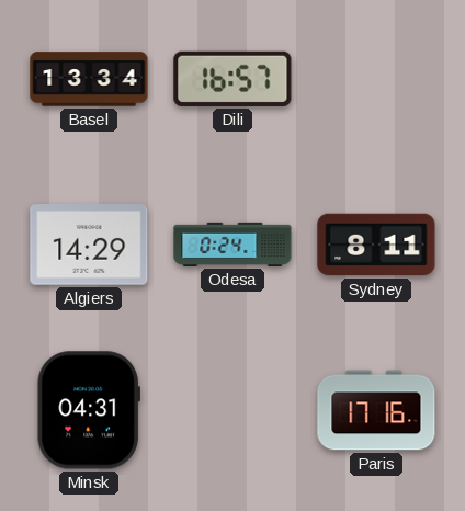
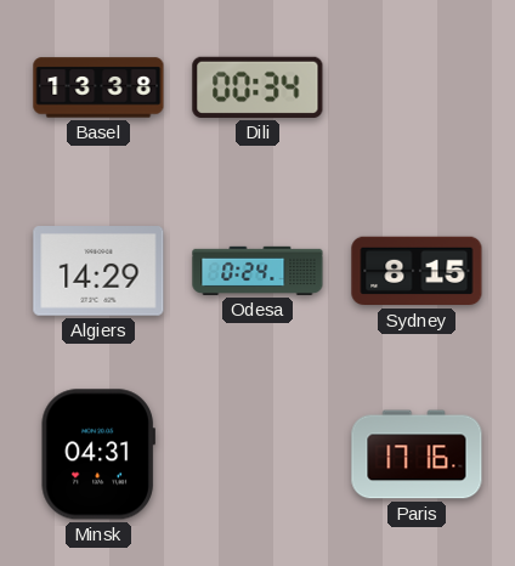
Basel: 13:34 -> 13:38
Dili: 16:57 -> 00:34
Sydney: 8:11 -> 8:15
